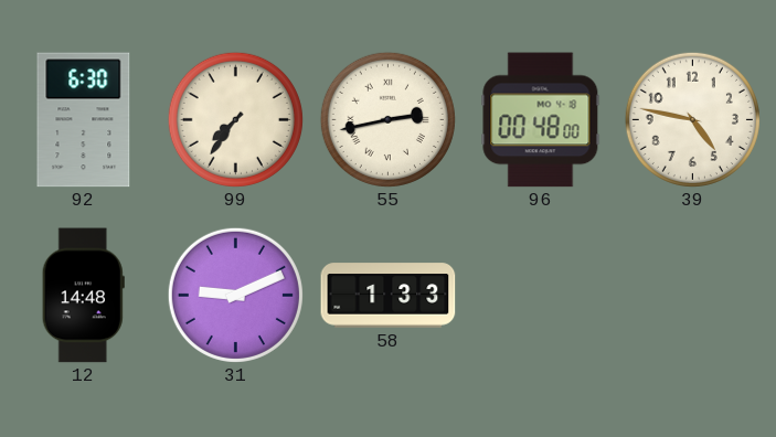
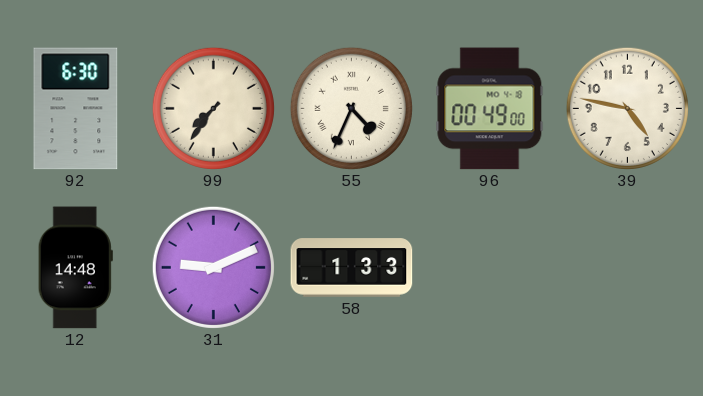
55: 2:43 -> 4:34
96: 00:48 -> 00:49
